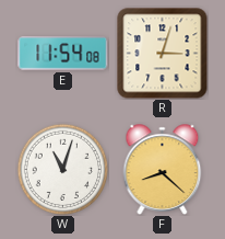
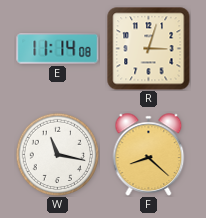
E: 11:54 -> 11:14
W: 11:03 -> 11:17
